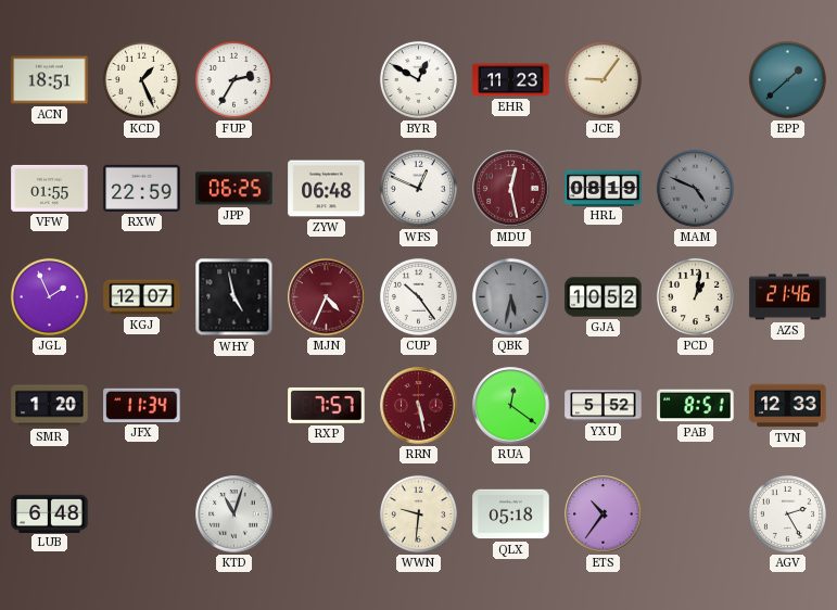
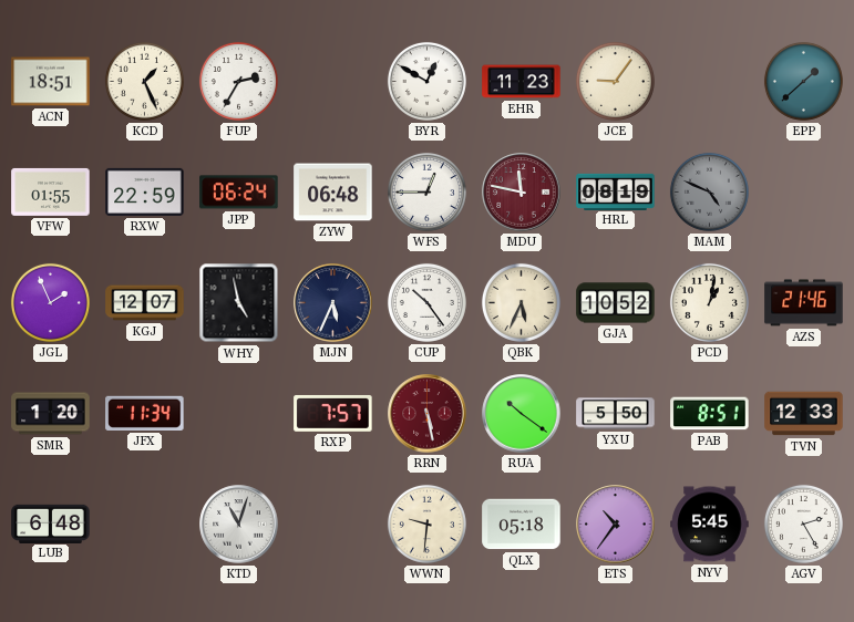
JPP: 06:25 -> 06:24
WFS: 12:49 -> 12:45
MDU: 12:28 -> 11:47
MJN: 4:34 -> 5:34
MJN dial: burgundy -> navy
QBK: 5:32 -> 5:34
QBK dial: grey -> cream
RUA: 12:21 -> 10:21
YXU: 5:52 -> 5:50
NYV: none -> 5:45
